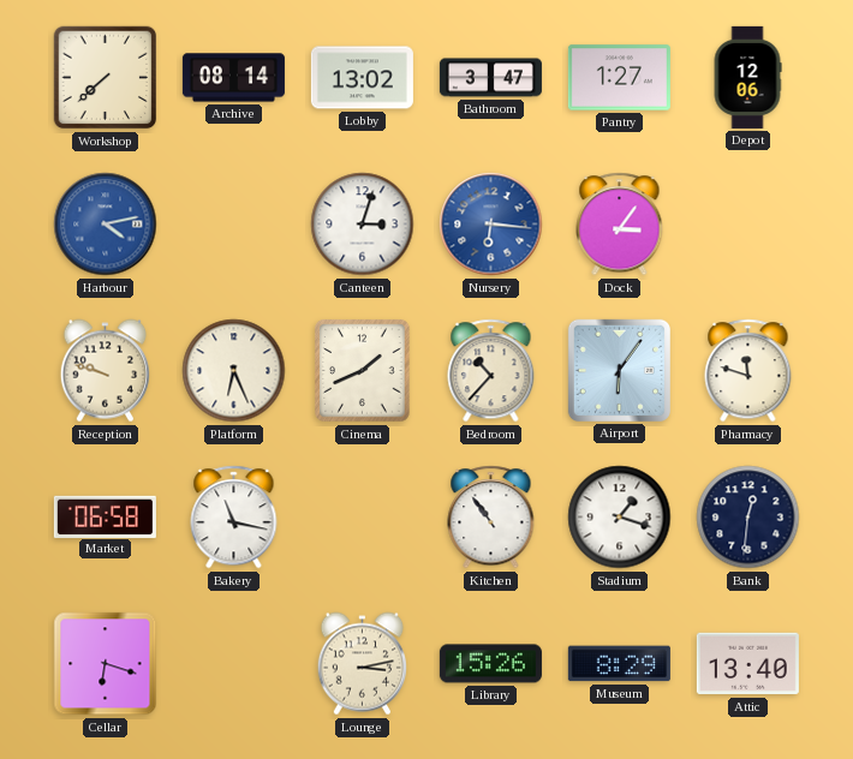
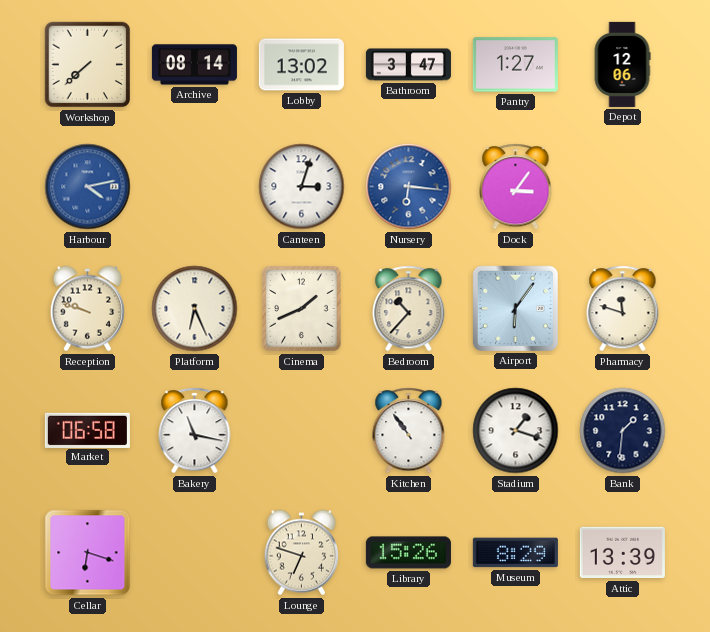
Bank: 12:31 -> 1:31
Lounge: 3:13 -> 6:48
Attic: 13:40 -> 13:39
